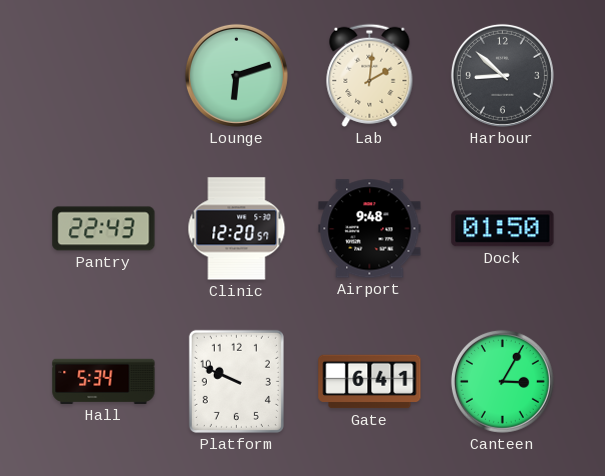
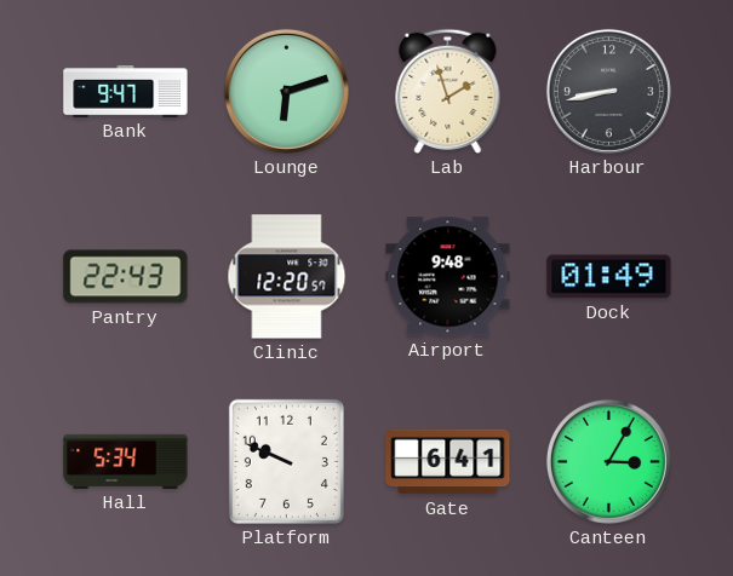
Bank: none -> 9:47
Lab: 2:01 -> 1:57
Harbour: 8:52 -> 8:43
Dock: 01:50 -> 01:49
